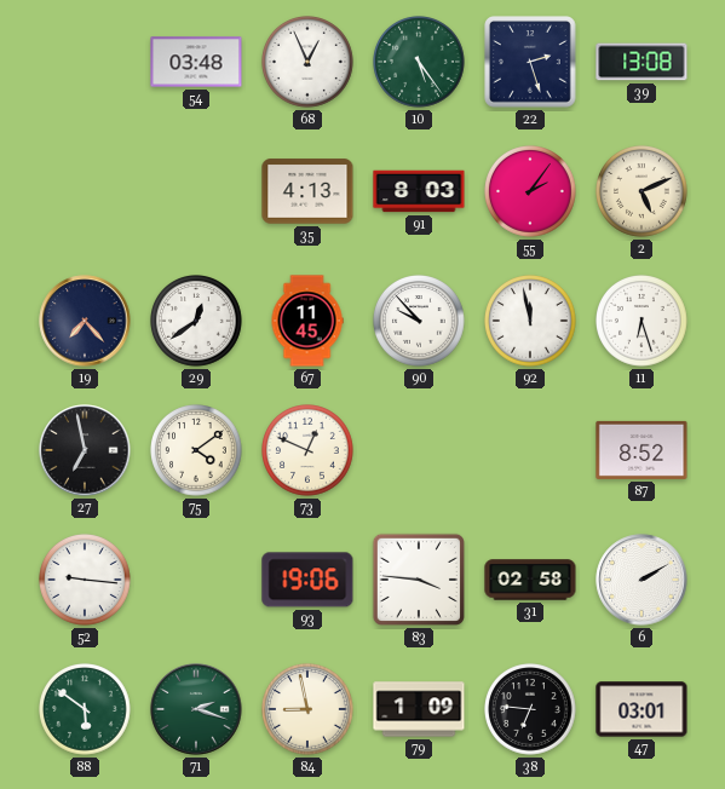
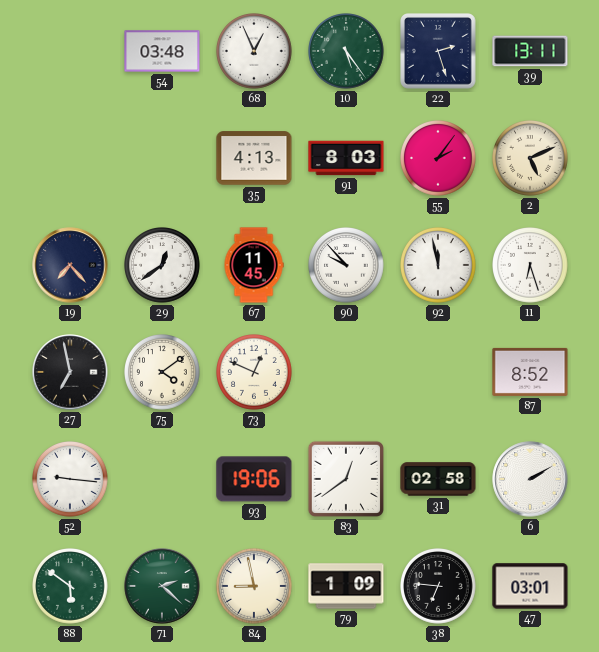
39: 13:08 -> 13:11
83: 3:46 -> 12:39
71: 2:18 -> 2:22
